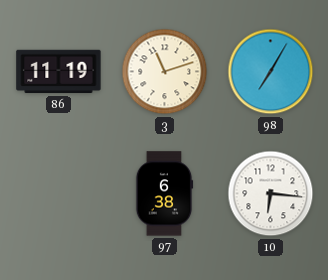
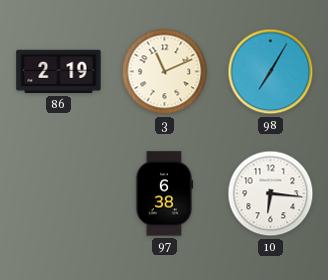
86: 11:19 -> 2:19
3: 11:12 -> 11:11
